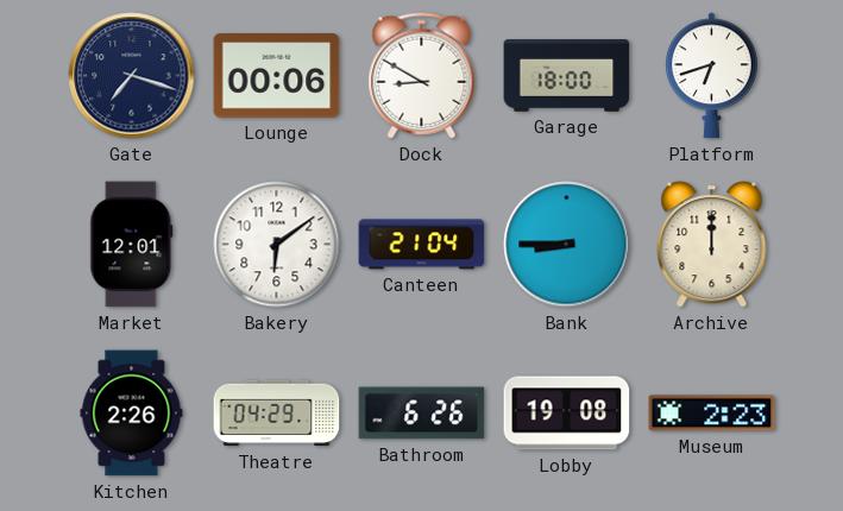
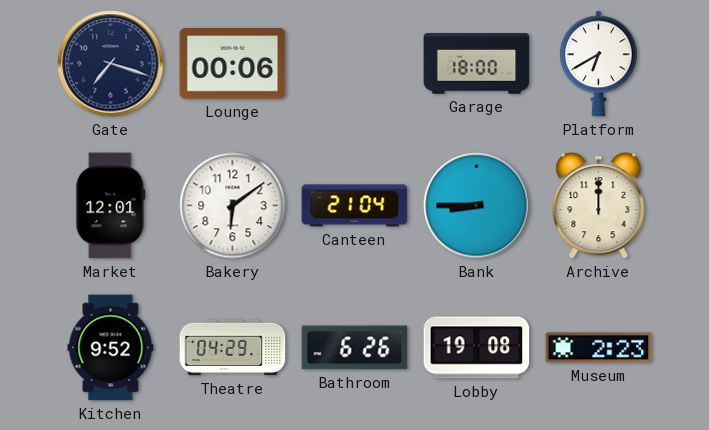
Dock: 8:50 -> none
Platform: 6:42 -> 6:40
Kitchen: 2:26 -> 9:52
